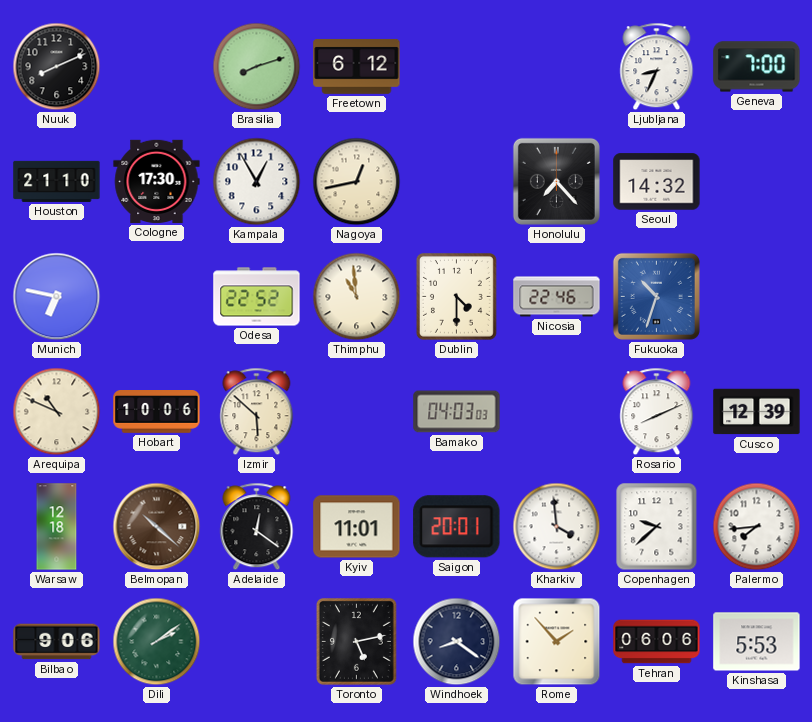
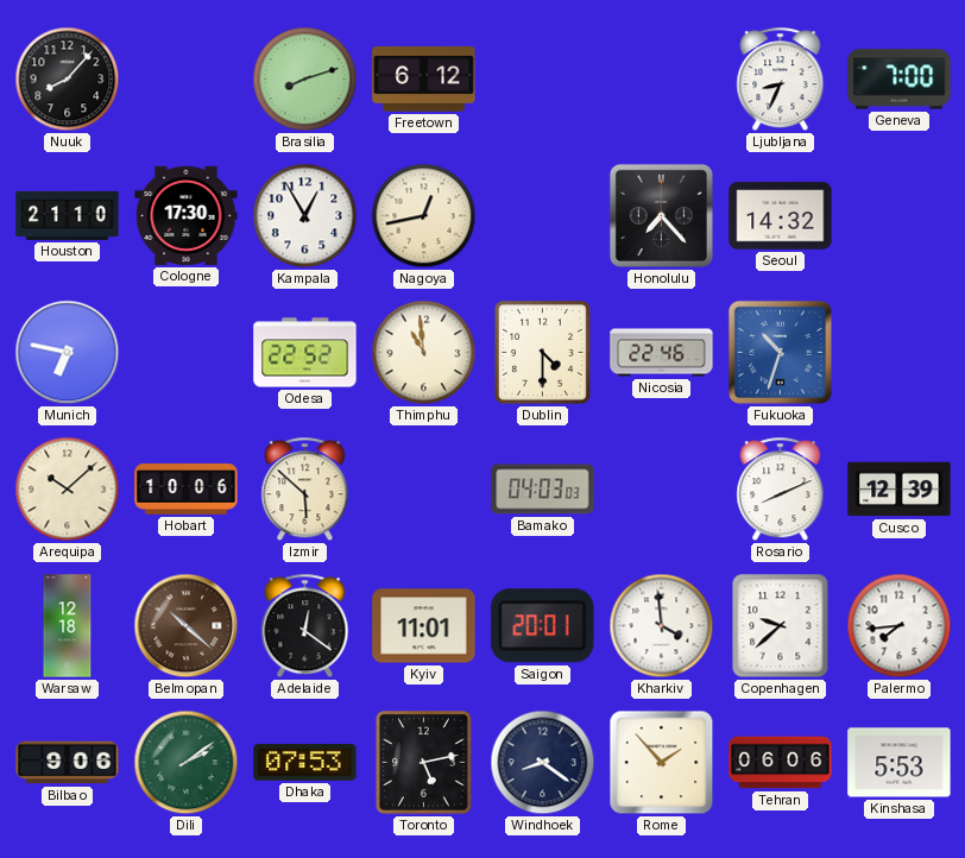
Nuuk: 8:11 -> 8:07
Arequipa: 10:49 -> 10:08
Dhaka: none -> 07:53
